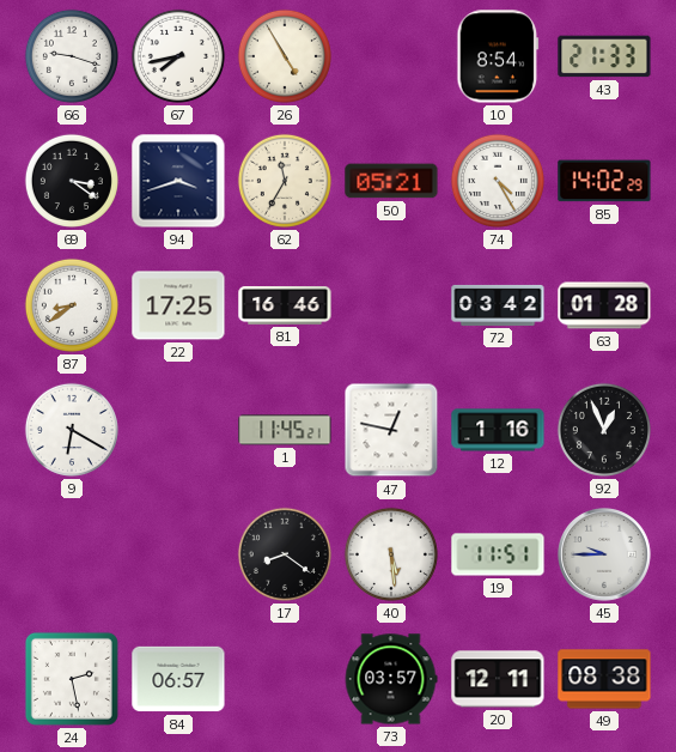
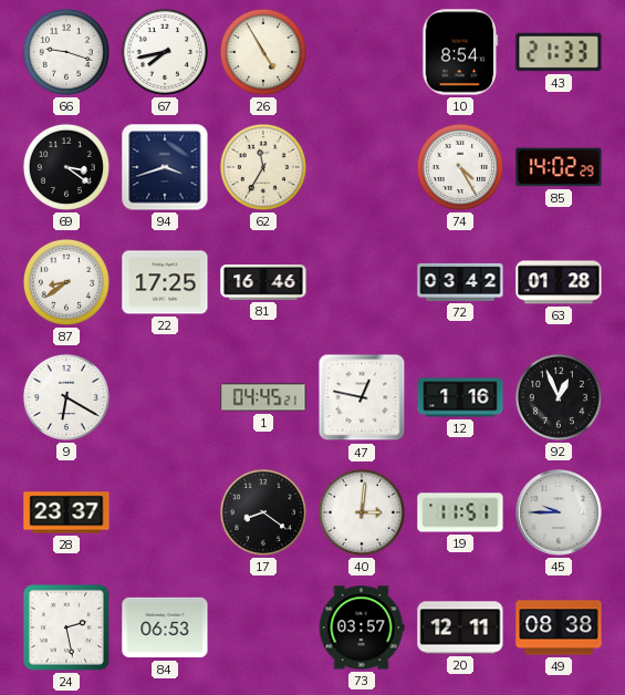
50: 05:21 -> none
1: 11:45 -> 04:45
28: none -> 23:37
40: 5:29 -> 3:01
84: 06:57 -> 06:53
